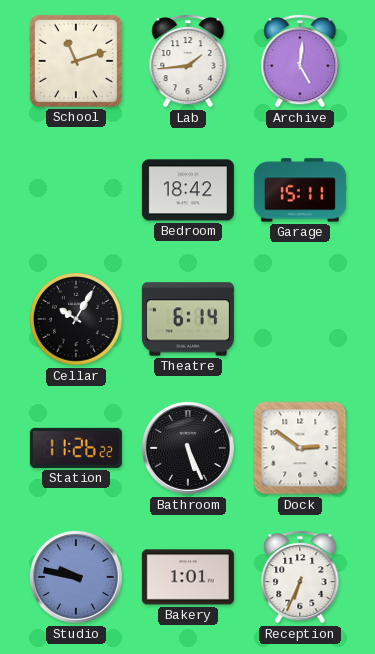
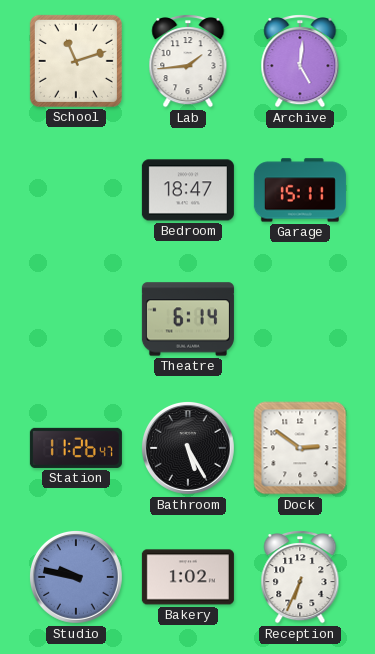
Bedroom: 18:42 -> 18:47
Cellar: 10:05 -> none
Station: 11:26:22 -> 11:26:47
Bathroom: 5:26 -> 5:25
Bakery: 1:01 -> 1:02
